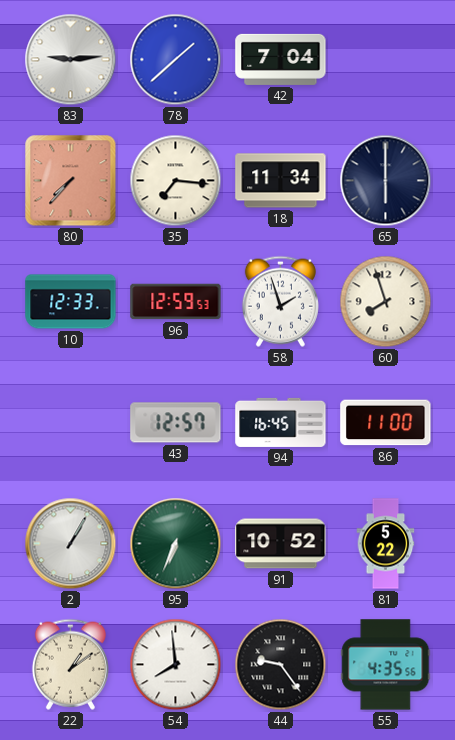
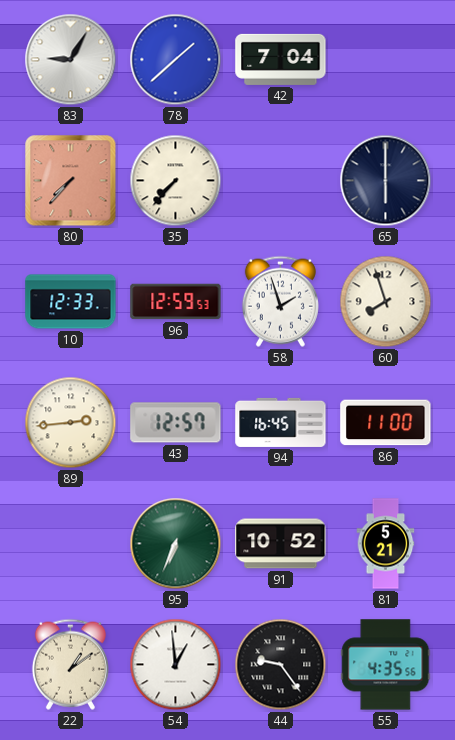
83: 9:14 -> 9:05
35: 7:16 -> 7:37
18: 11:34 -> none
89: none -> 2:44
2: 1:05 -> none
81: 5:22 -> 5:21
54: 7:59 -> 12:59
